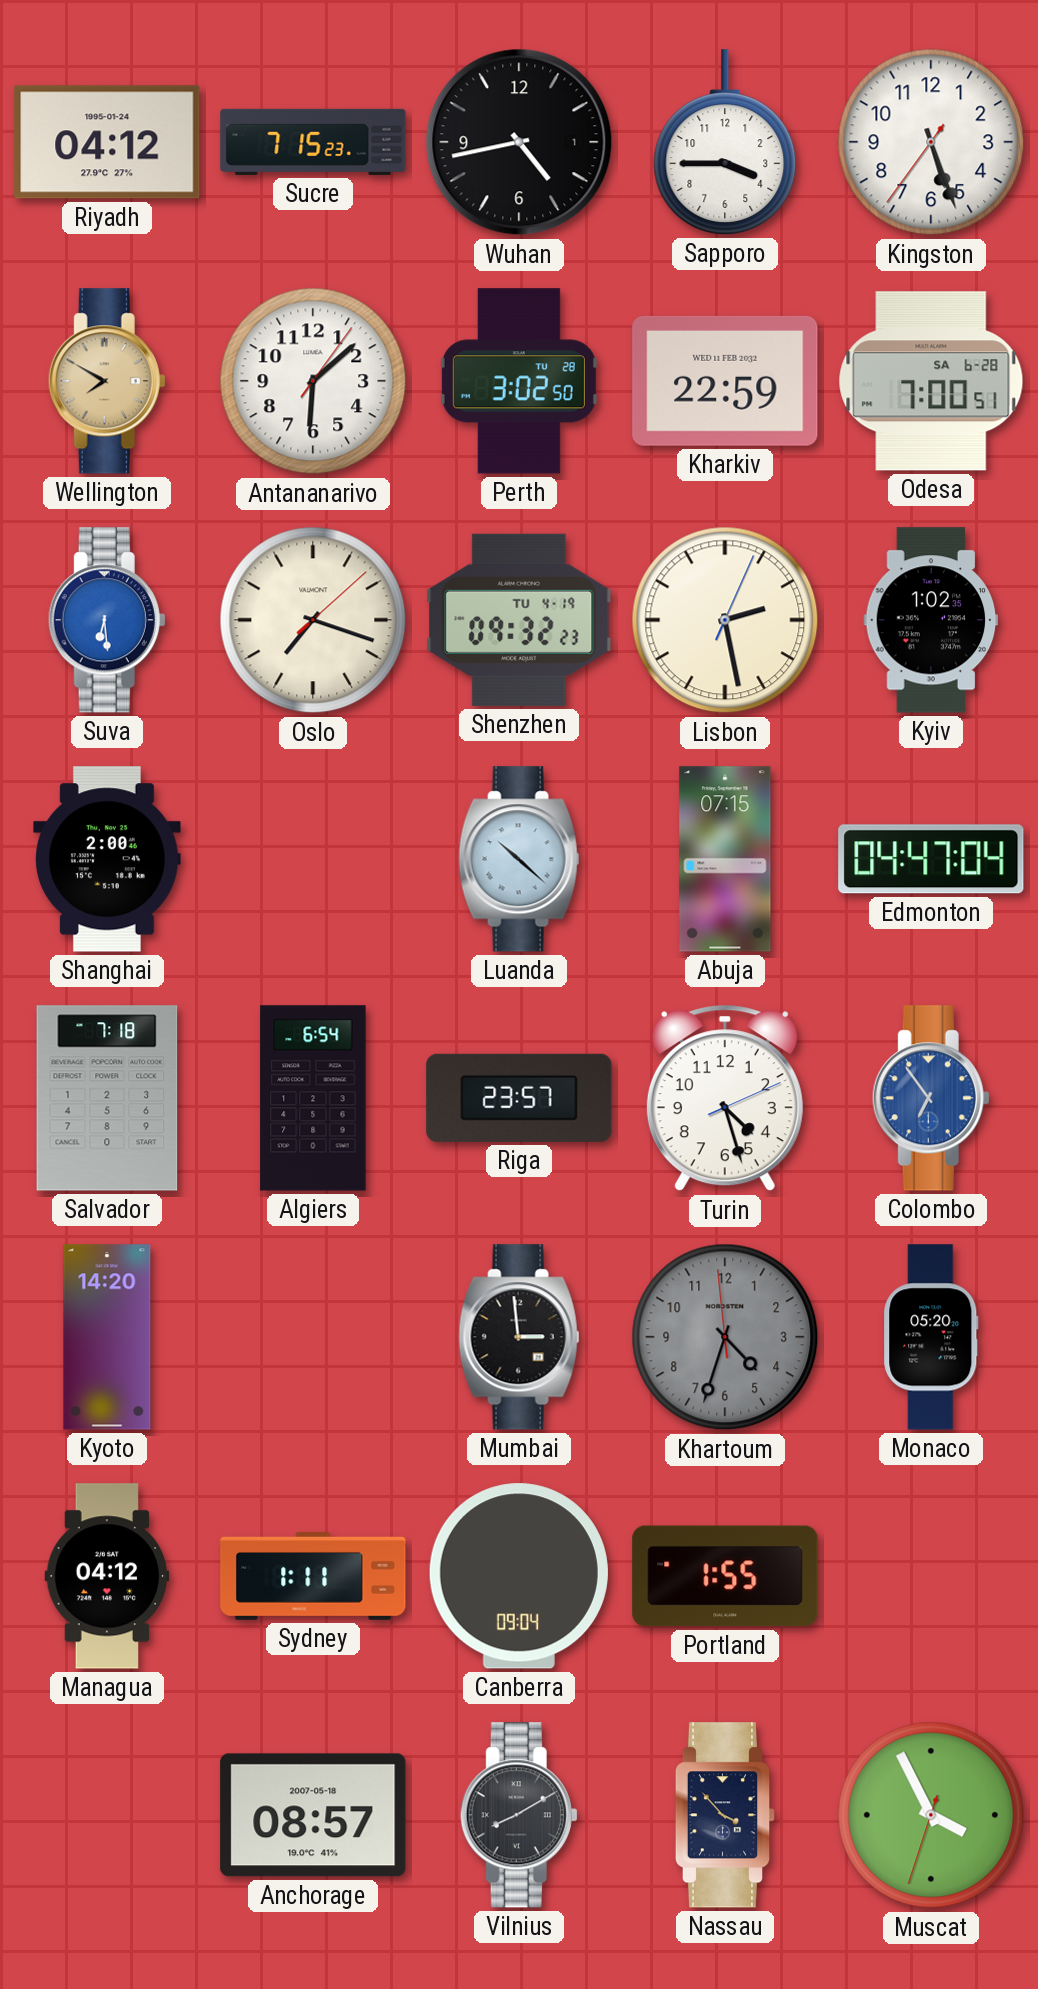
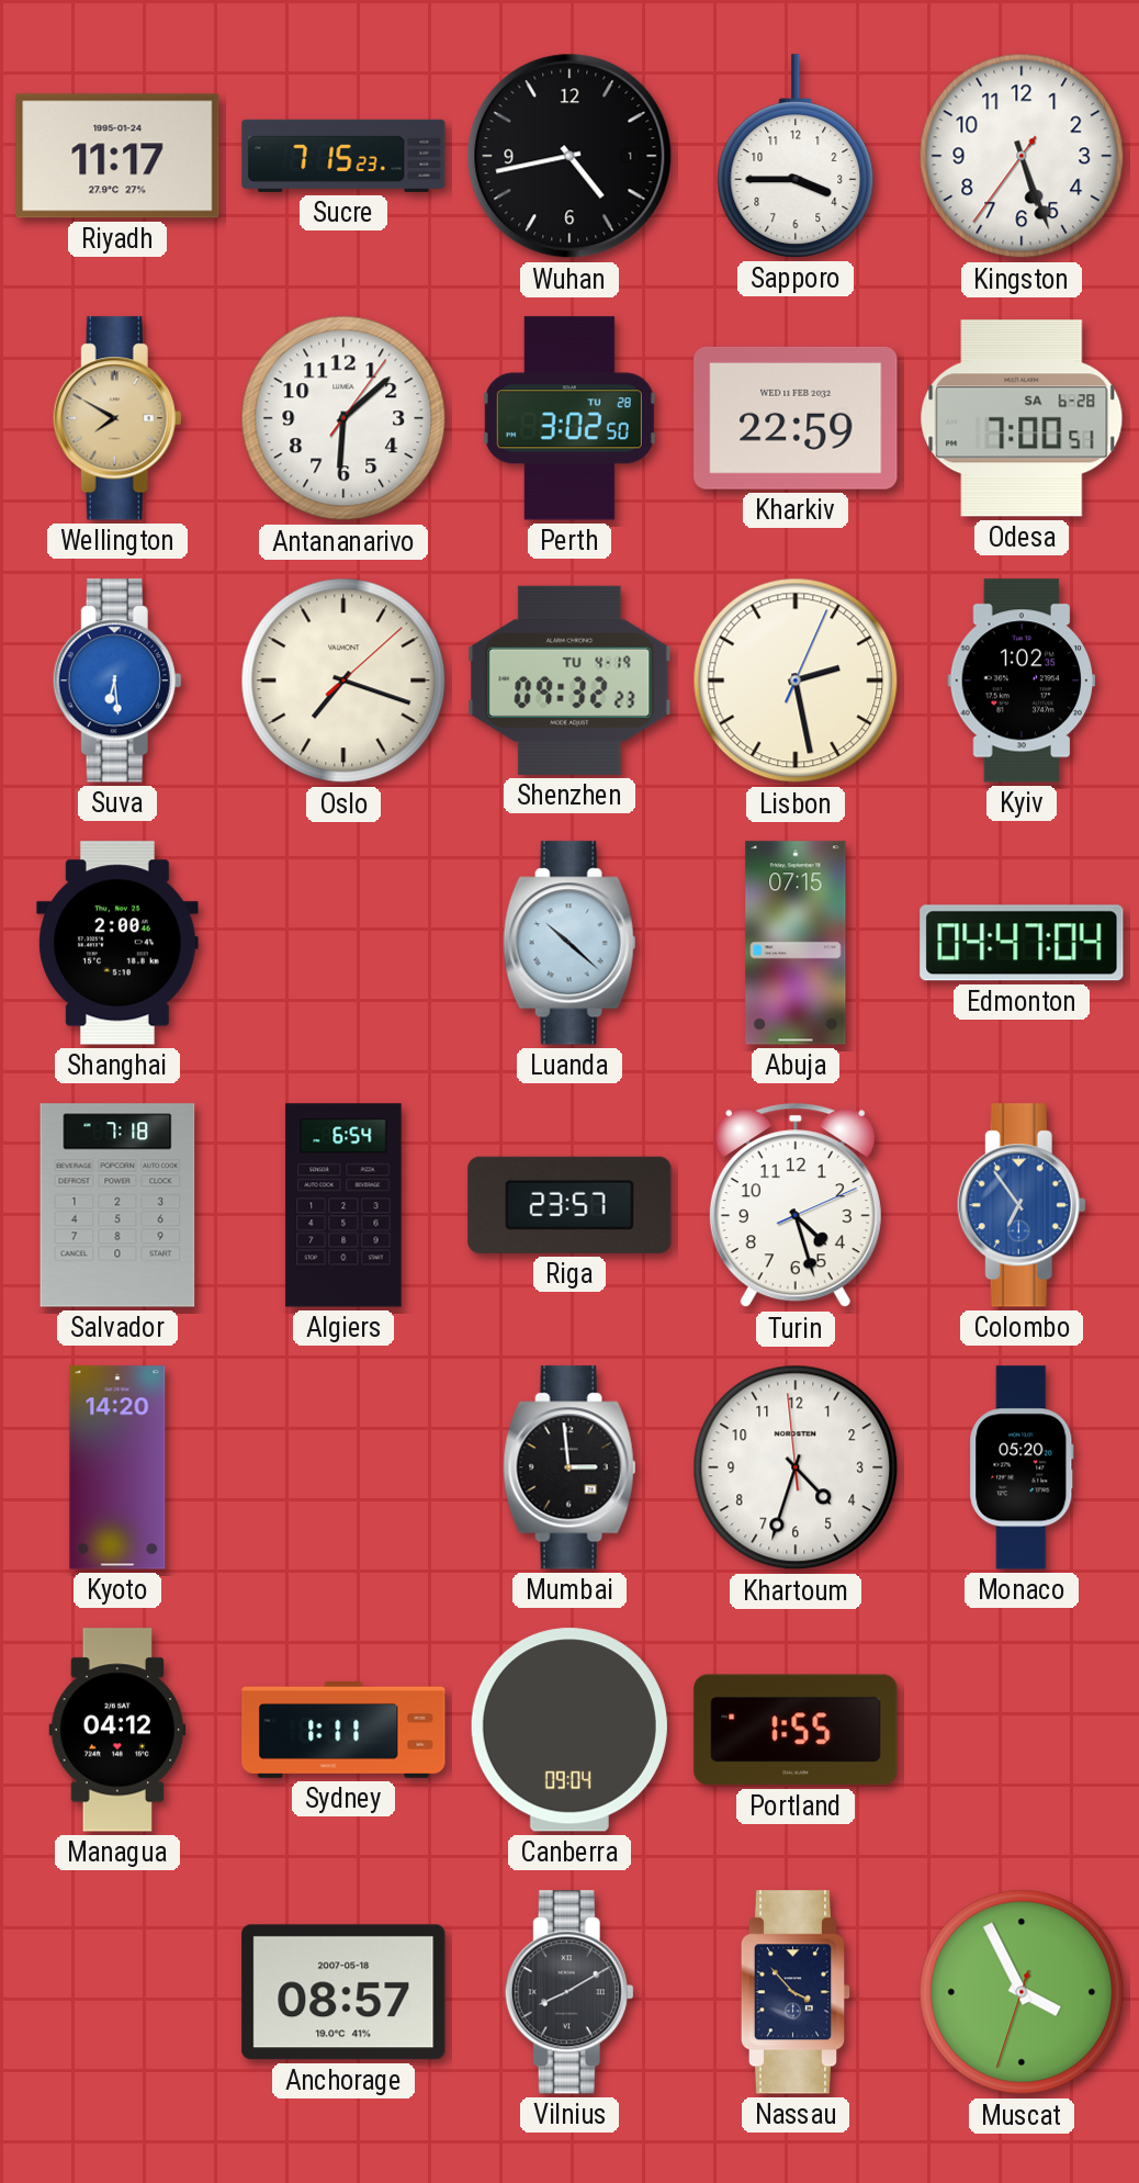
Riyadh: 04:12 -> 11:17
Khartoum dial: grey -> white
